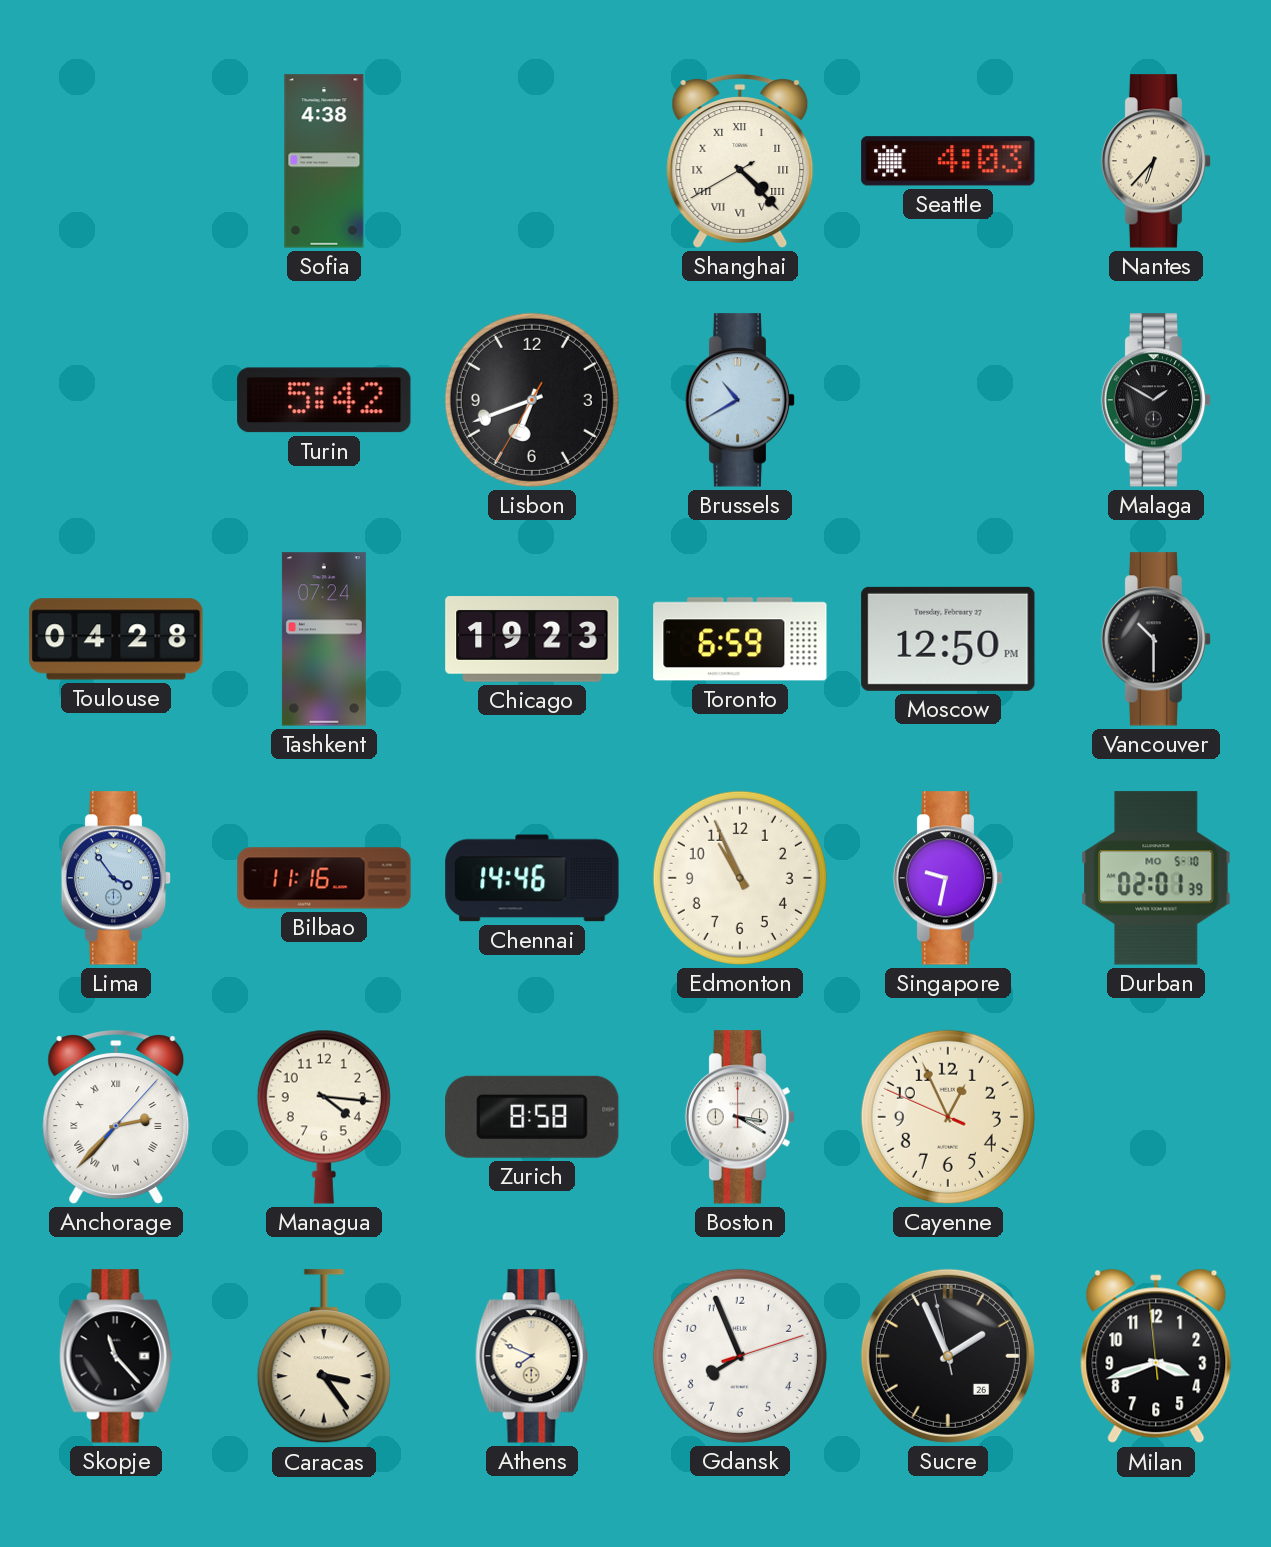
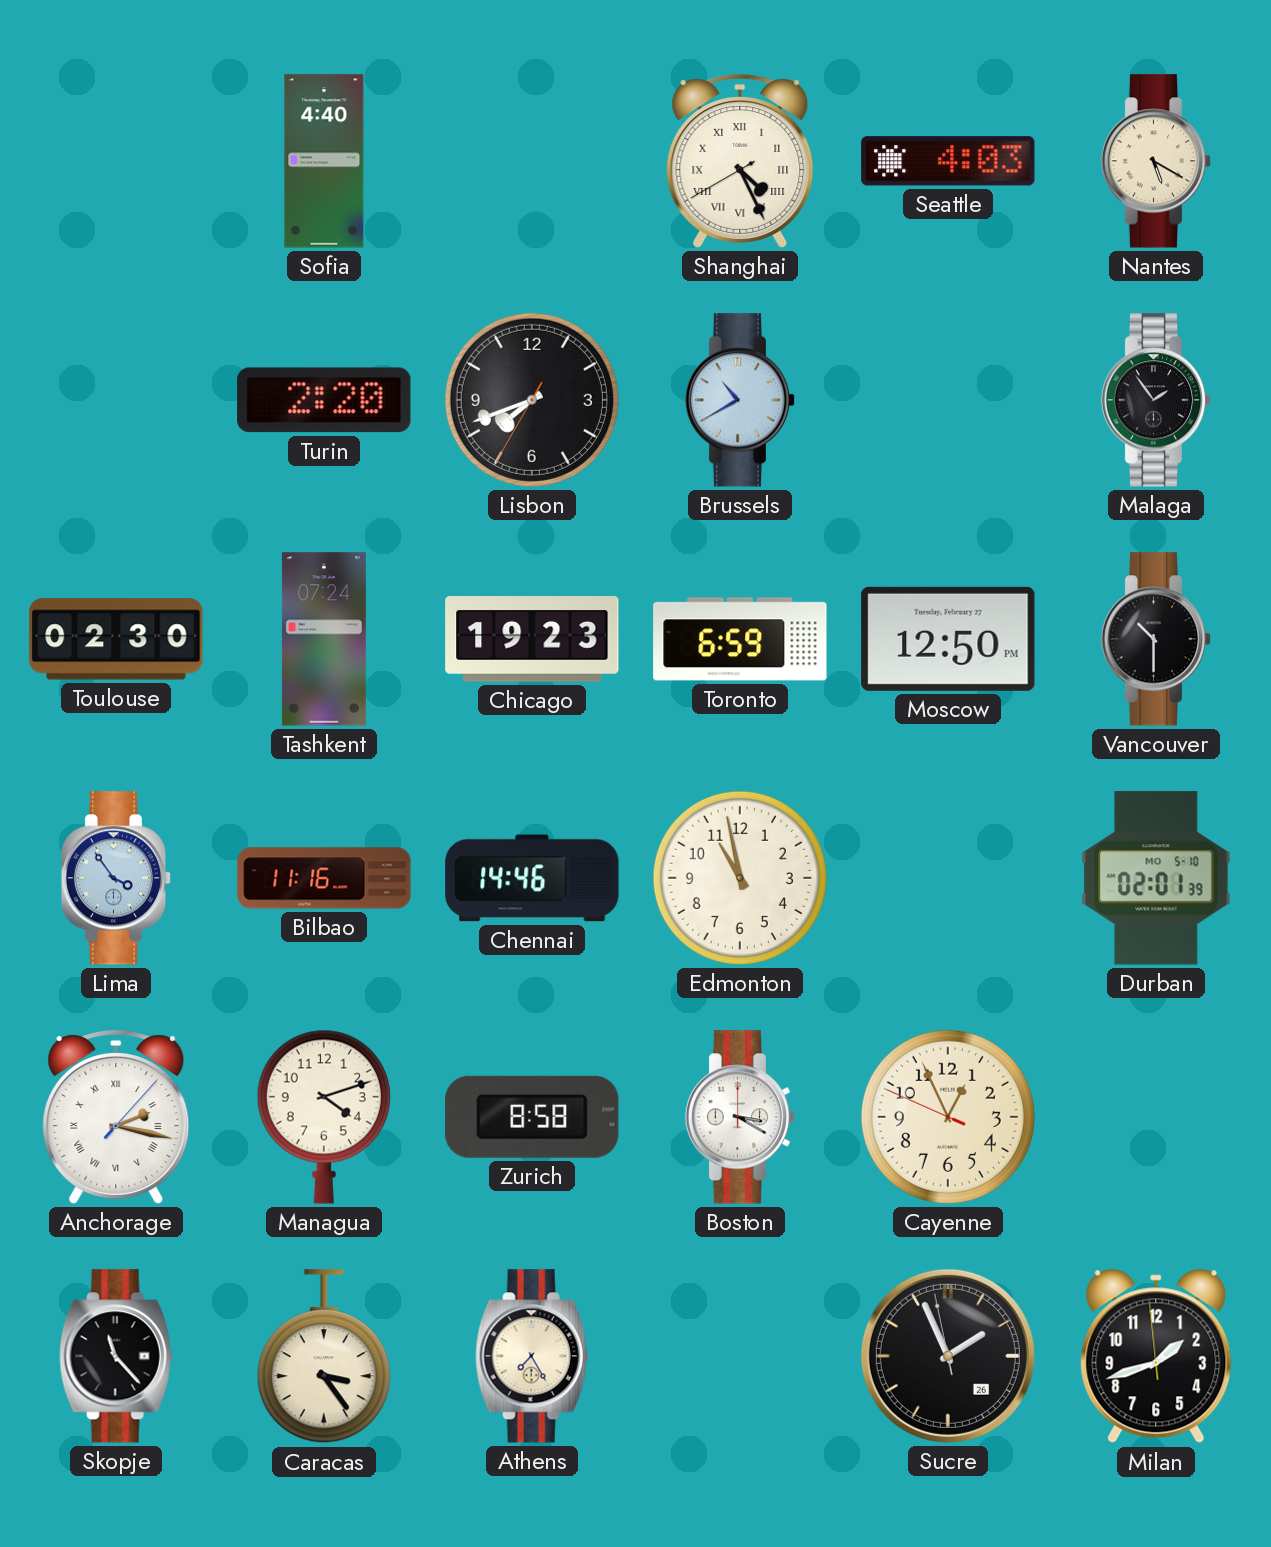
Sofia: 4:38 -> 4:40
Shanghai: 4:22 -> 4:25
Nantes: 6:37 -> 5:20
Turin: 5:42 -> 2:20
Lisbon: 6:41 -> 7:41
Malaga: 1:50 -> 1:54
Toulouse: 04:28 -> 02:30
Edmonton: 10:56 -> 10:58
Singapore: 9:32 -> none
Anchorage: 2:37 -> 2:17
Managua: 4:16 -> 4:12
Athens: 7:49 -> 7:25
Gdansk: 7:56 -> none
Milan: 3:41 -> 1:41
